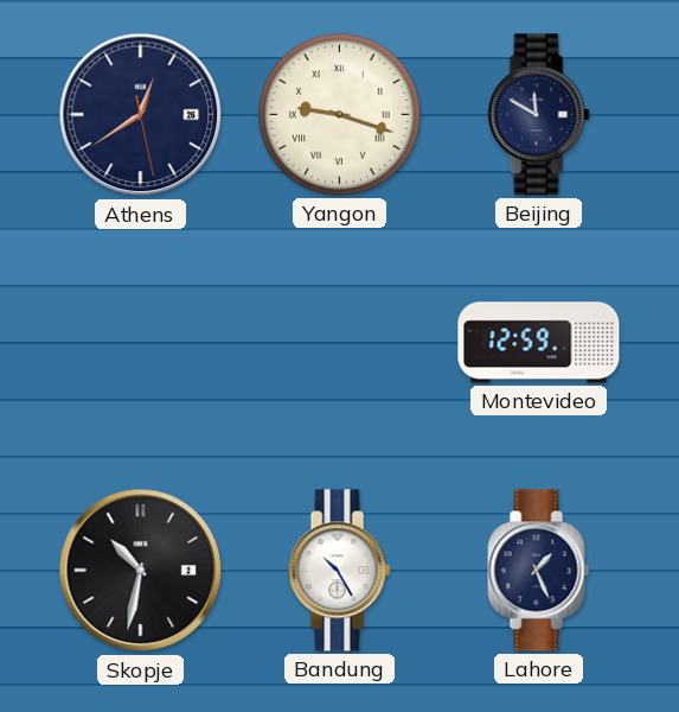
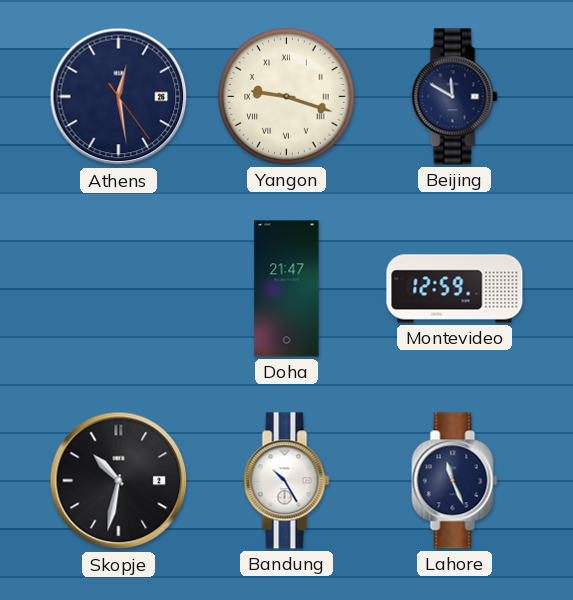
Athens: 12:39 -> 12:28
Doha: none -> 21:47
Lahore: 1:26 -> 11:26
